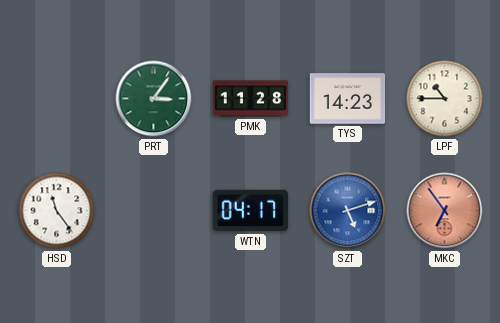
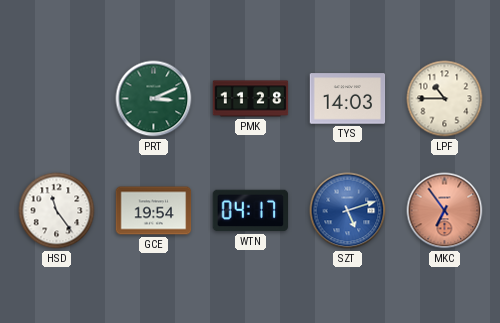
PRT: 3:06 -> 3:11
TYS: 14:23 -> 14:03
GCE: none -> 19:54
